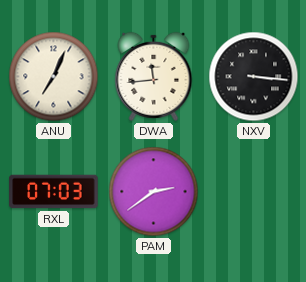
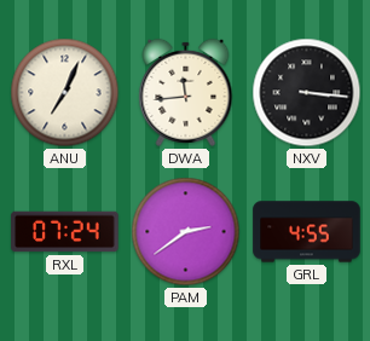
RXL: 07:03 -> 07:24
GRL: none -> 4:55
